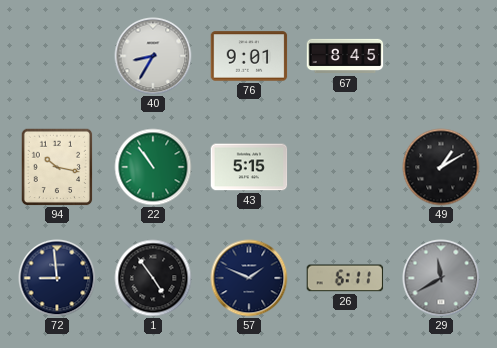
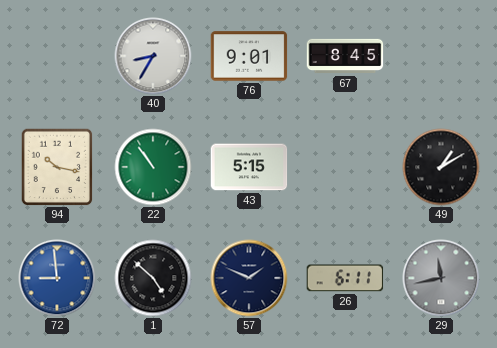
72 dial: navy -> blue
1: 4:54 -> 4:52
29: 11:40 -> 11:43
